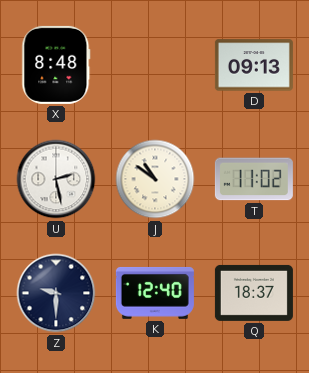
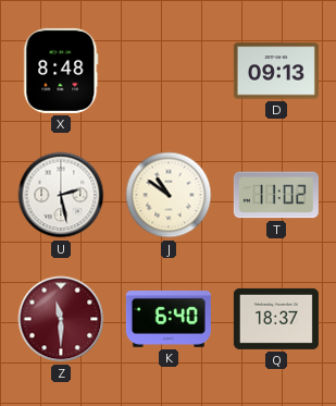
Z: 9:30 -> 11:30
Z dial: navy -> burgundy
K: 12:40 -> 6:40
